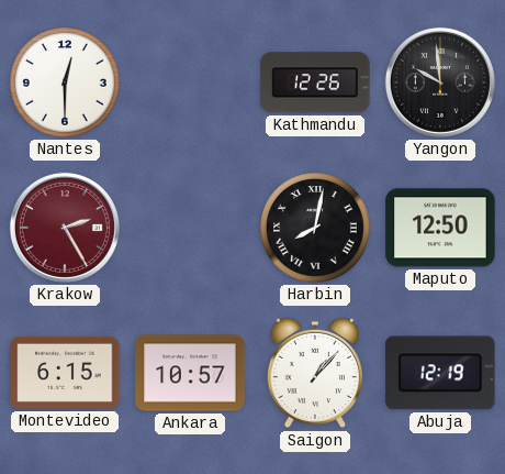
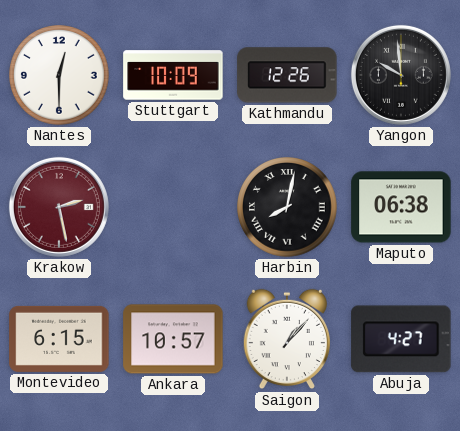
Stuttgart: none -> 10:09
Krakow: 2:25 -> 2:28
Maputo: 12:50 -> 06:38
Abuja: 12:19 -> 4:27
